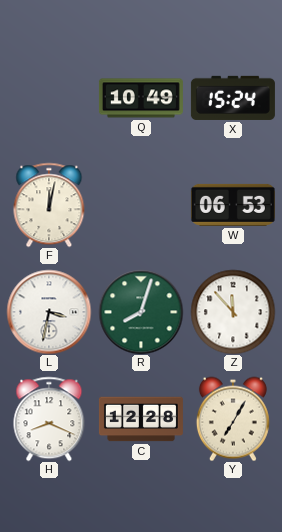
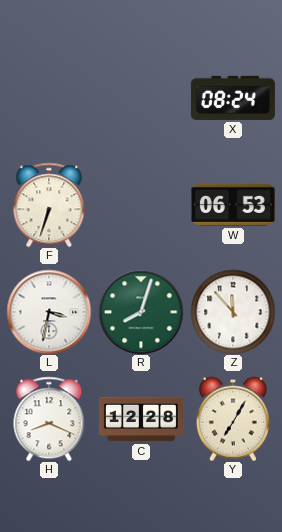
Q: 10:49 -> none
X: 15:24 -> 08:24
F: 12:02 -> 6:33
